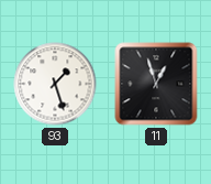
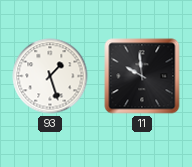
11: 12:57 -> 9:59
